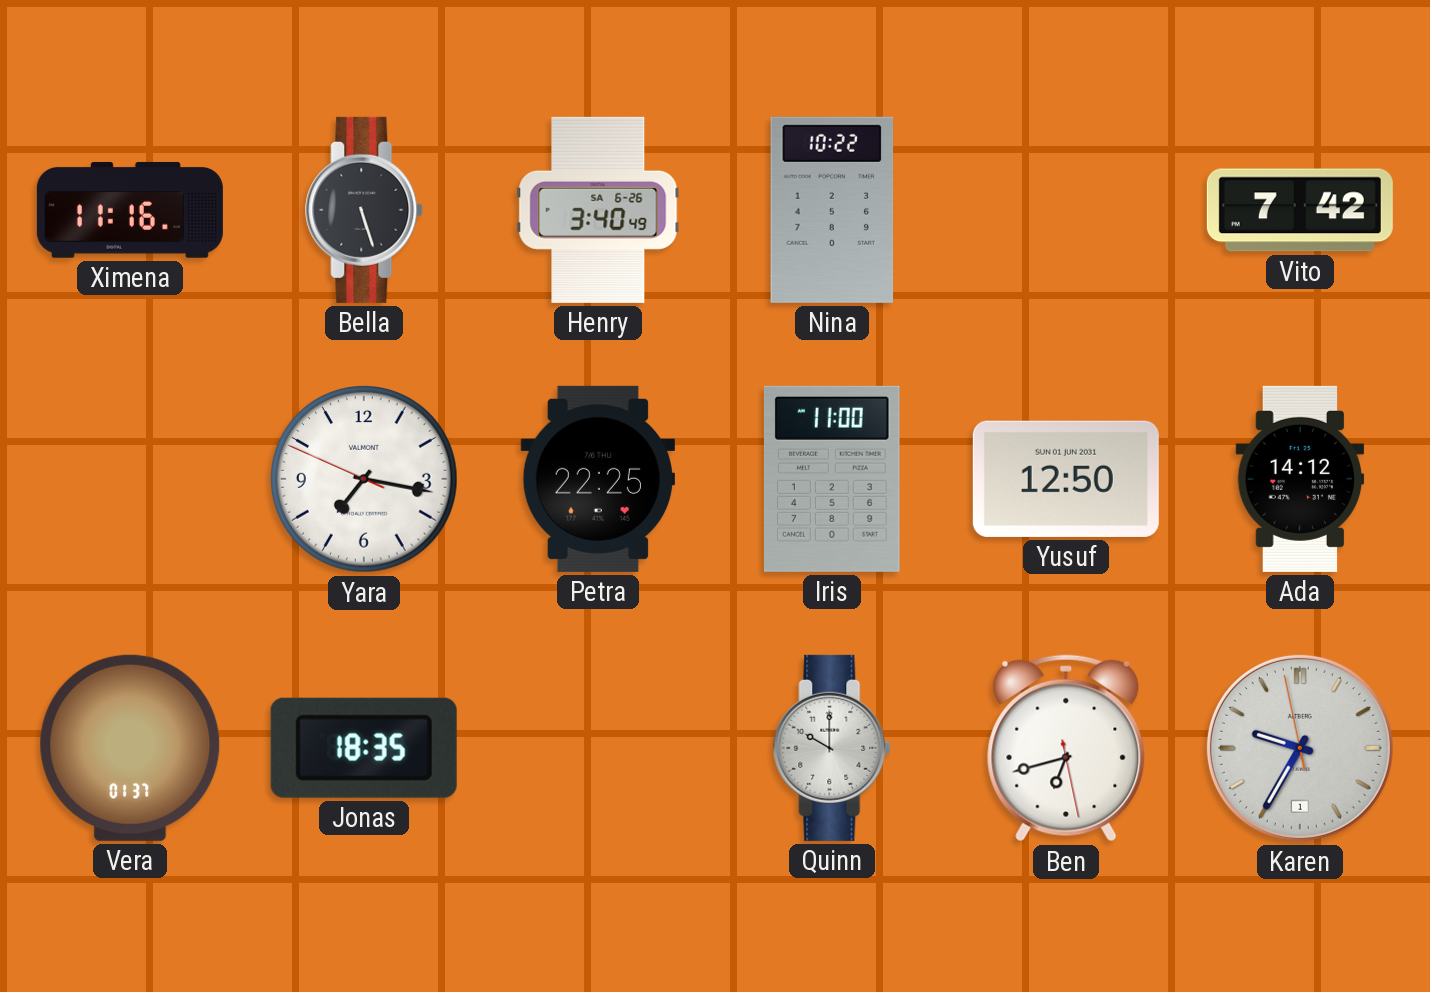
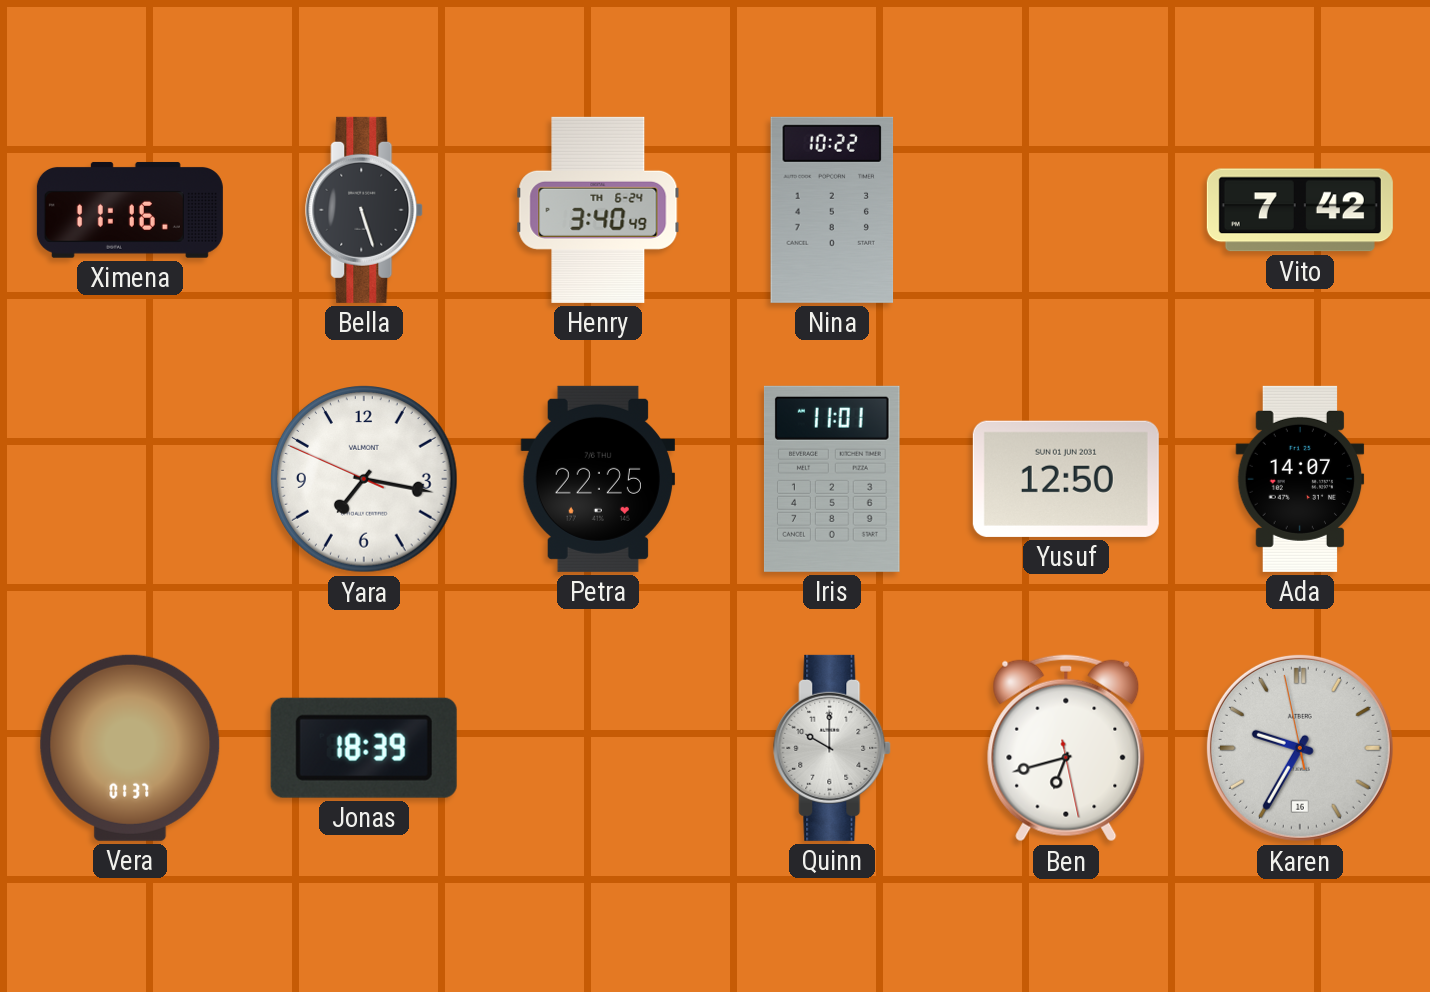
Henry date: SA 6-26 -> TH 6-24
Iris: 11:00 -> 11:01
Ada: 14:12 -> 14:07
Jonas: 18:35 -> 18:39
Karen date: 1 -> 16
